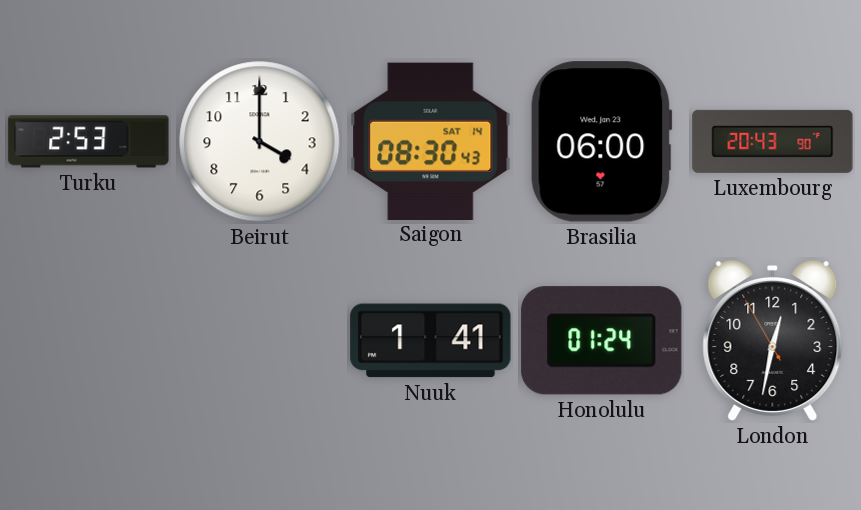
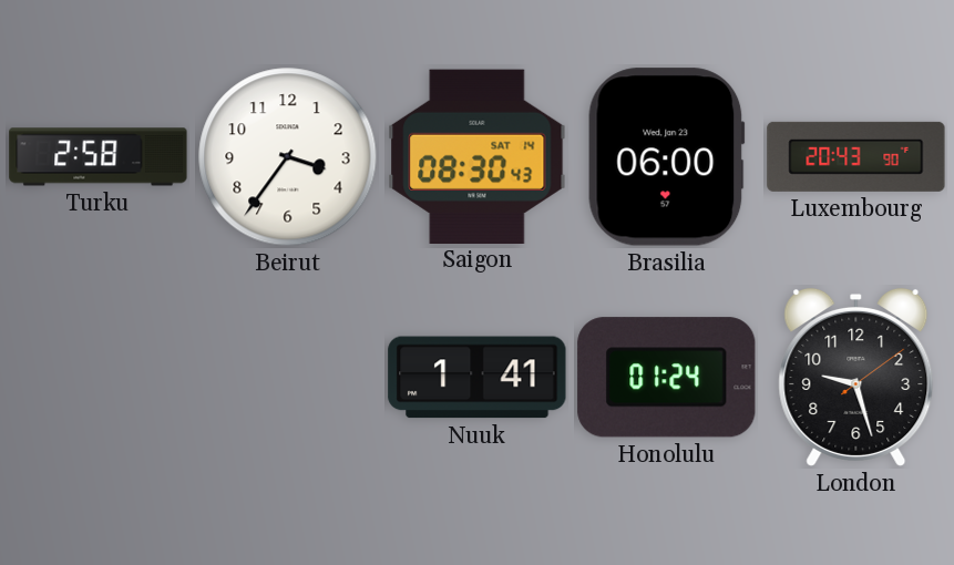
Turku: 2:53 -> 2:58
Beirut: 4:00 -> 3:36
London: 12:31 -> 9:27
